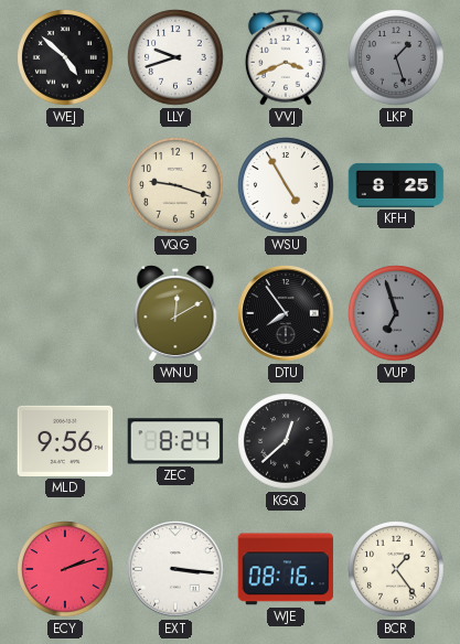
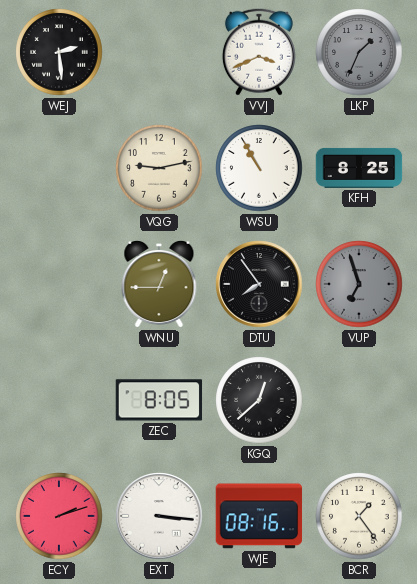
WEJ: 4:52 -> 2:29
LLY: 9:42 -> none
LKP: 1:27 -> 1:34
VQG: 9:18 -> 9:13
WSU: 4:55 -> 10:55
WNU: 12:10 -> 12:45
MLD: 9:56 -> none
ZEC: 8:24 -> 8:05
